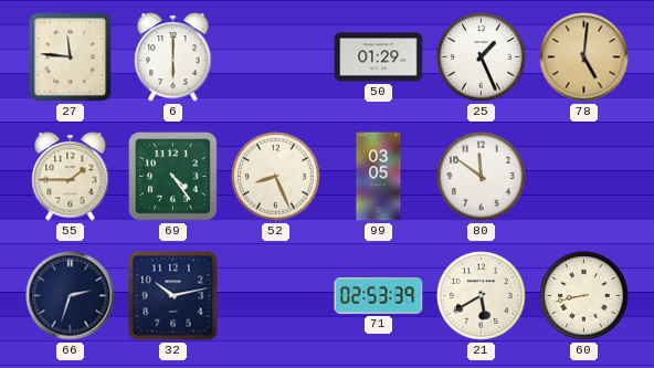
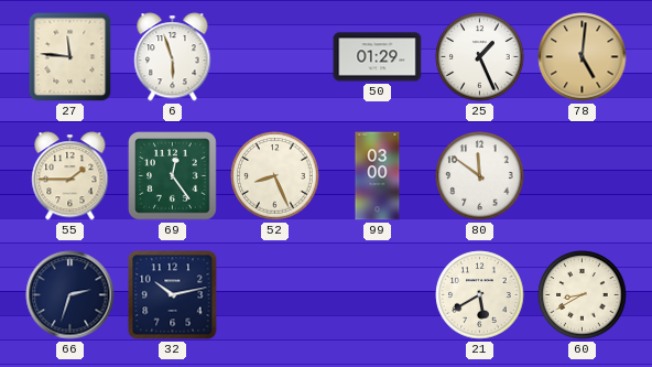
6: 6:00 -> 5:57
69: 4:24 -> 12:24
99: 03:05 -> 03:00
71: 02:53 -> none
60: 8:43 -> 8:40
